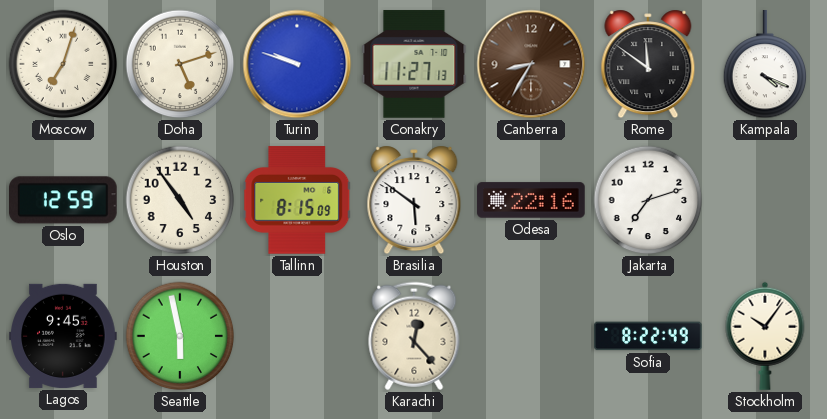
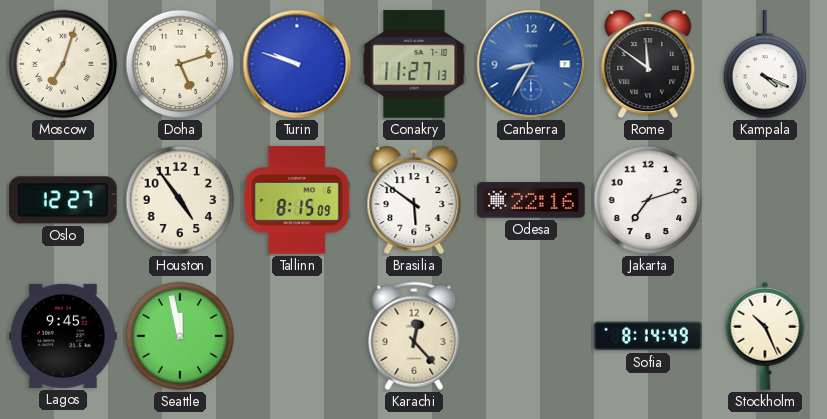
Canberra dial: brown -> blue
Oslo: 12:59 -> 12:27
Seattle: 5:58 -> 11:58
Sofia: 8:22 -> 8:14
Stockholm: 10:06 -> 10:26
